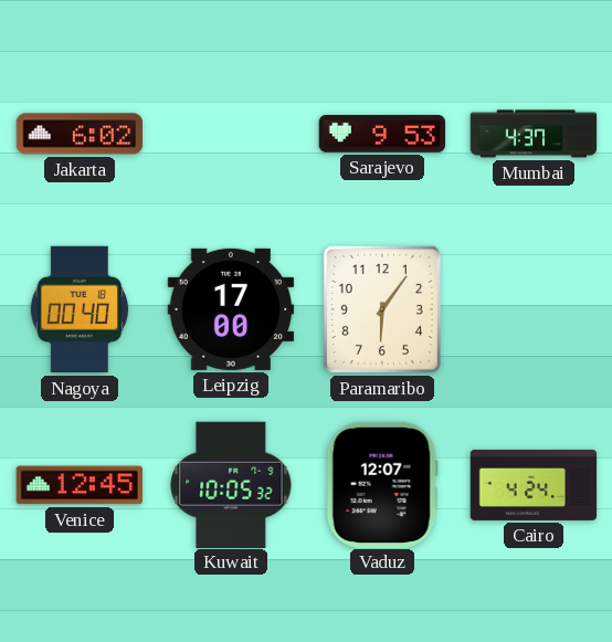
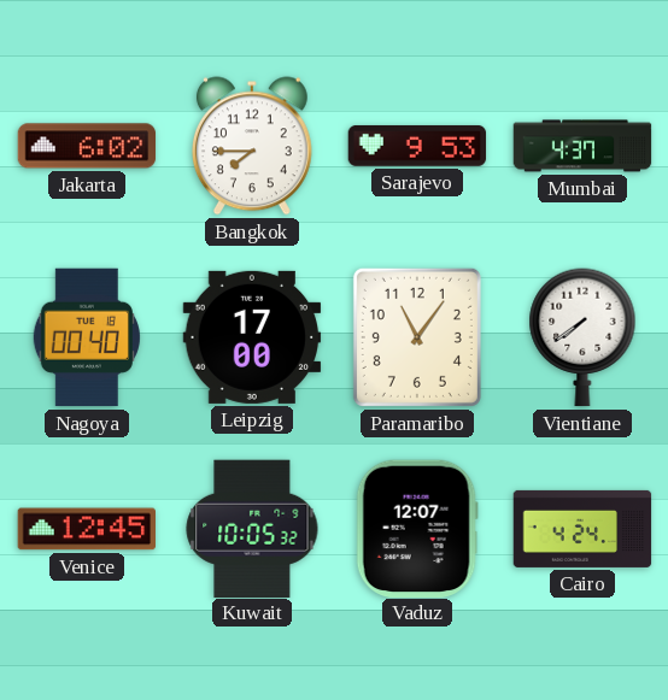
Bangkok: none -> 7:45
Paramaribo: 6:06 -> 11:06
Vientiane: none -> 7:39
